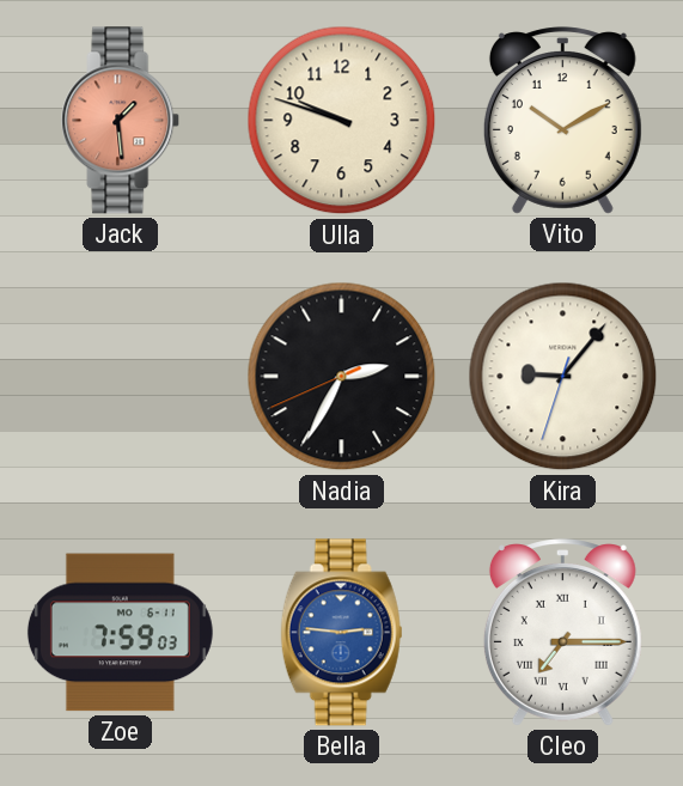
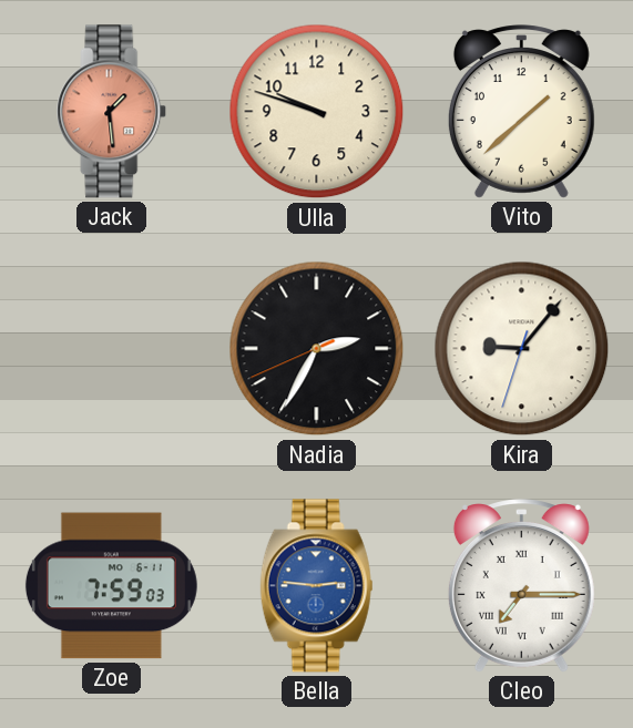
Vito: 10:10 -> 1:38
